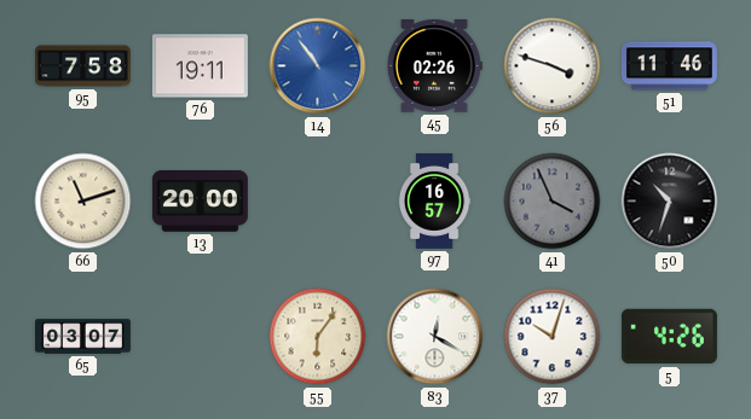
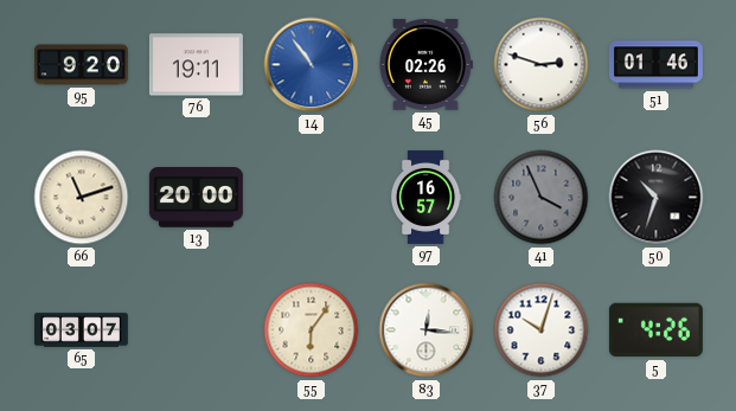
95: 7:58 -> 9:20
56: 3:48 -> 2:48
51: 11:46 -> 01:46
83: 12:20 -> 12:16
